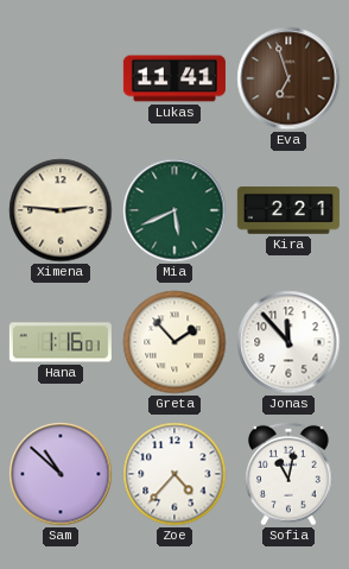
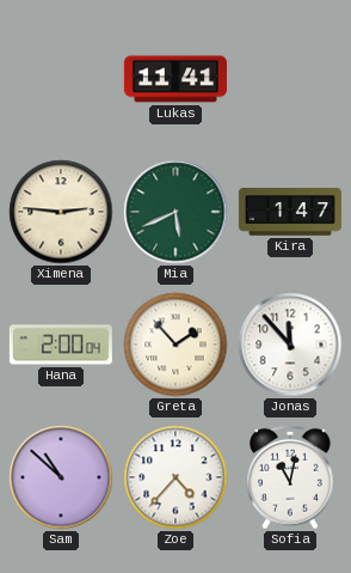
Eva: 6:57 -> none
Kira: 2:21 -> 1:47
Hana: 1:16 -> 2:00
